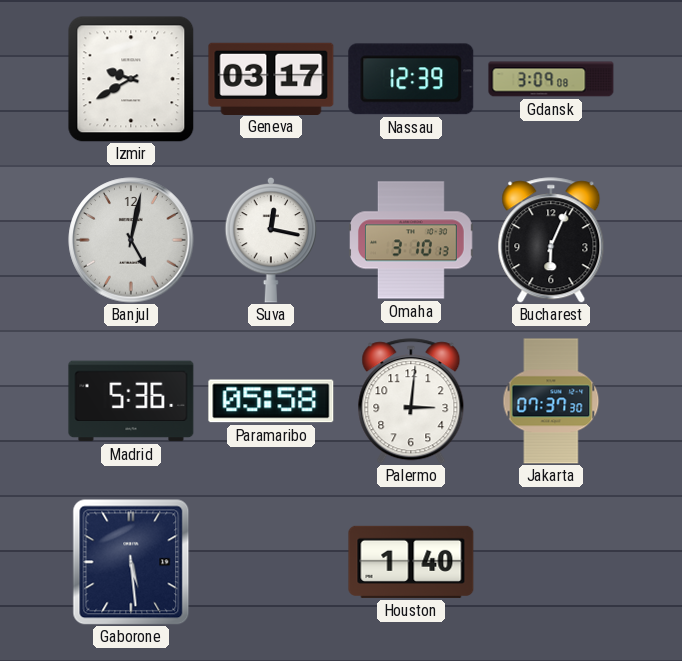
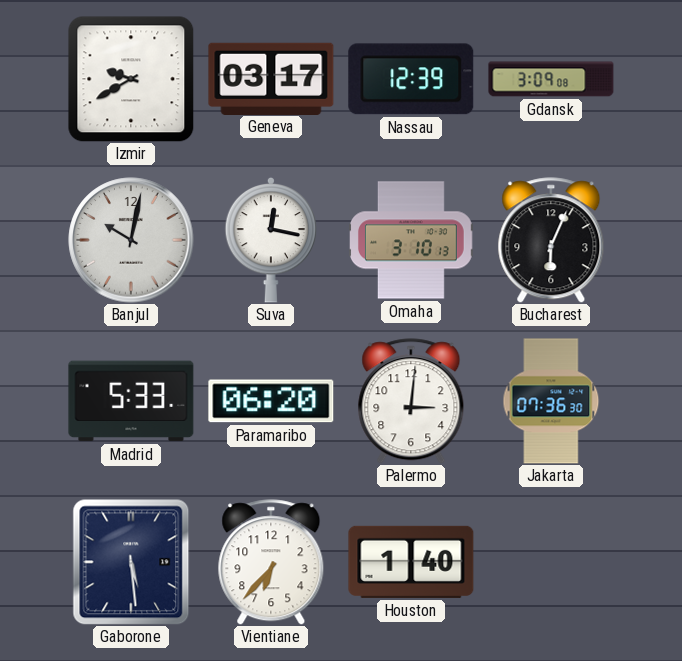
Banjul: 5:02 -> 10:02
Madrid: 5:36 -> 5:33
Paramaribo: 05:58 -> 06:20
Jakarta: 07:37 -> 07:36
Vientiane: none -> 6:37
